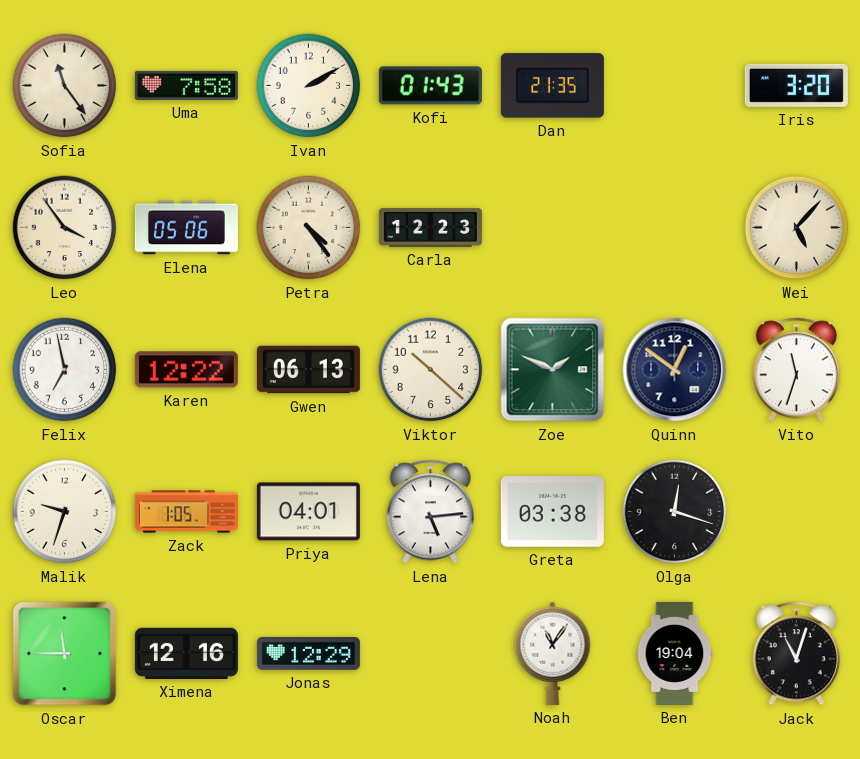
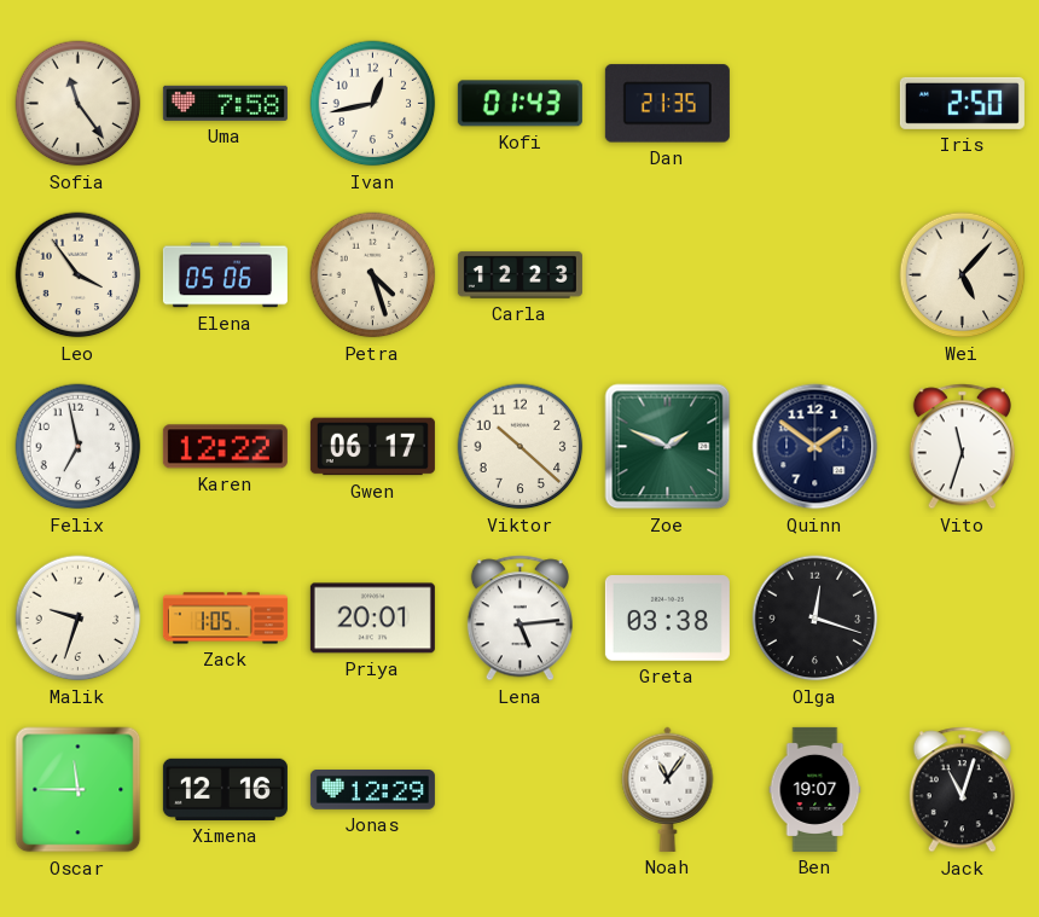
Ivan: 2:10 -> 12:43
Iris: 3:20 -> 2:50
Petra: 4:24 -> 4:27
Gwen: 06:13 -> 06:17
Quinn: 12:51 -> 1:51
Priya: 04:01 -> 20:01
Ben: 19:04 -> 19:07
